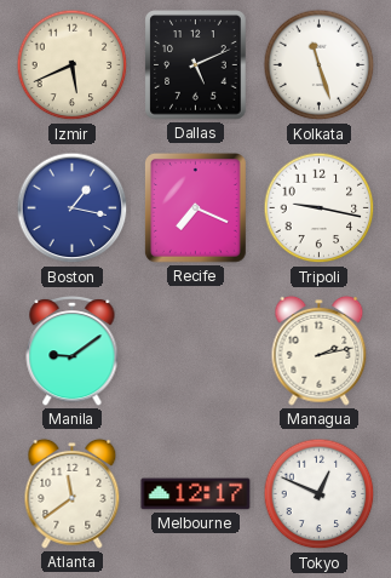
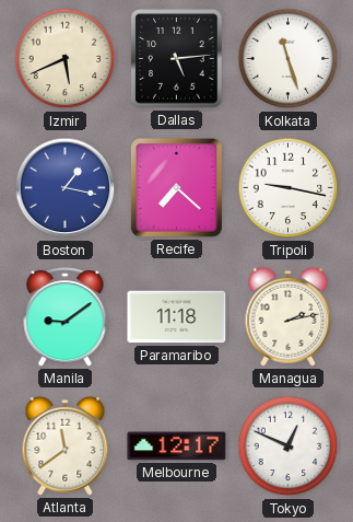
Dallas: 5:11 -> 5:14
Recife: 7:19 -> 7:22
Paramaribo: none -> 11:18
